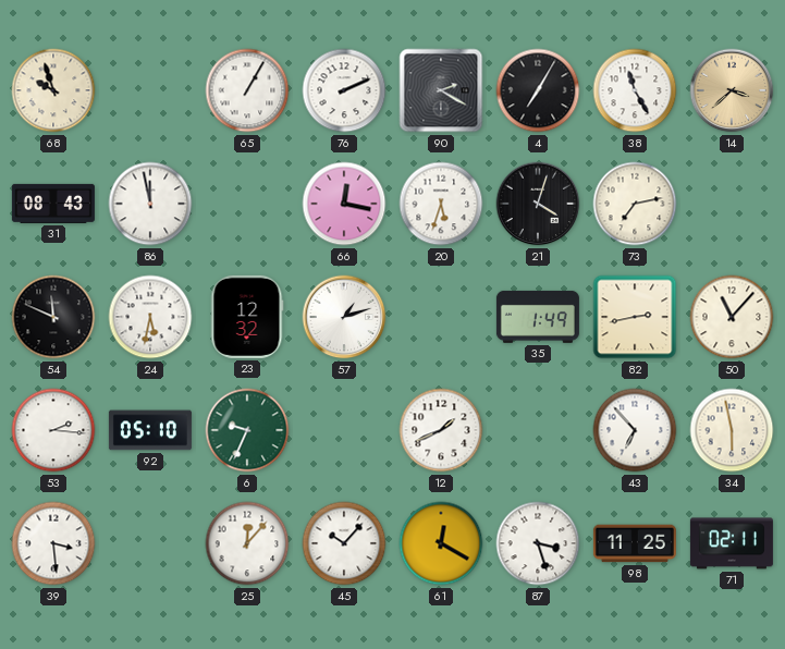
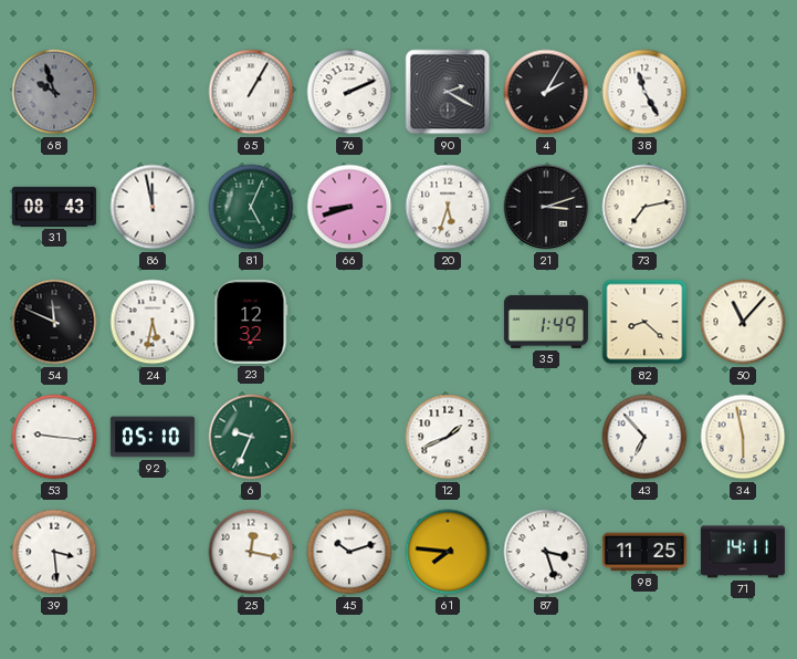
68 dial: cream -> grey
4: 7:05 -> 2:05
14: 3:38 -> none
81: none -> 5:04
66: 12:17 -> 8:42
21: 4:03 -> 3:12
57: 1:12 -> none
82: 2:43 -> 8:22
53: 2:16 -> 9:16
25: 12:07 -> 12:17
45: 10:07 -> 10:12
61: 12:20 -> 7:46
71: 02:11 -> 14:11
